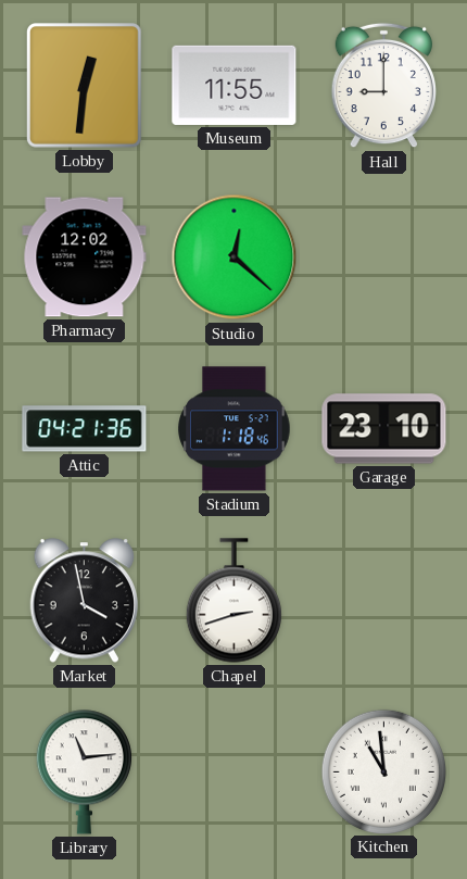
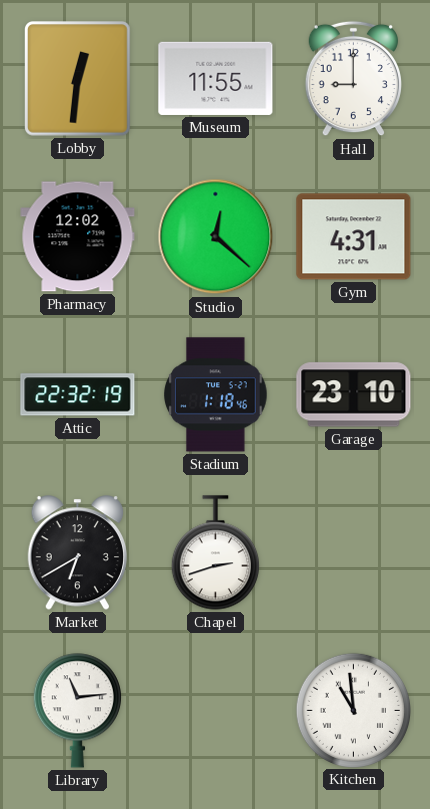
Gym: none -> 4:31
Attic: 04:21 -> 22:32
Market: 3:58 -> 6:40
